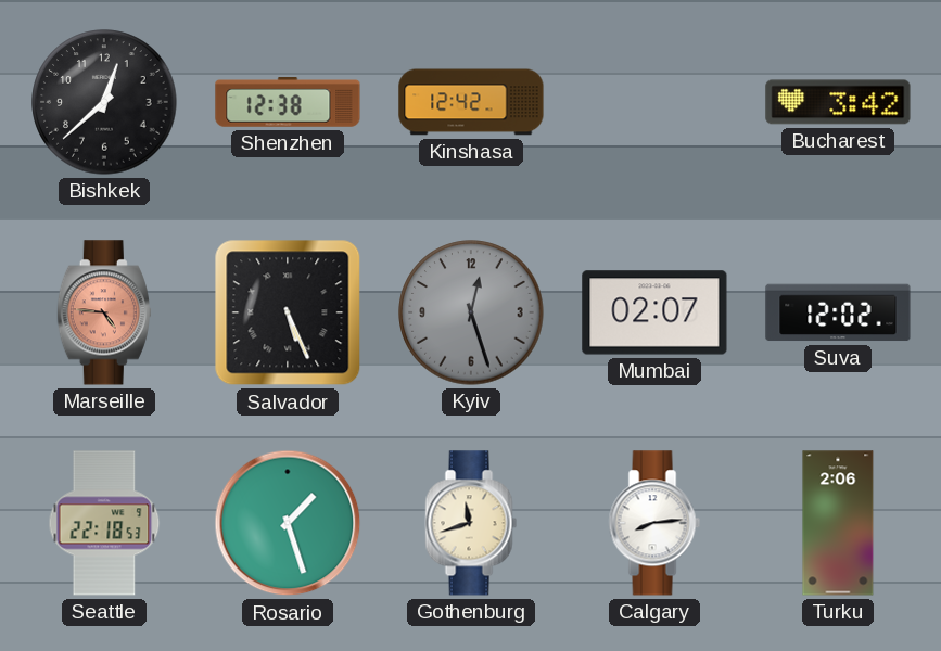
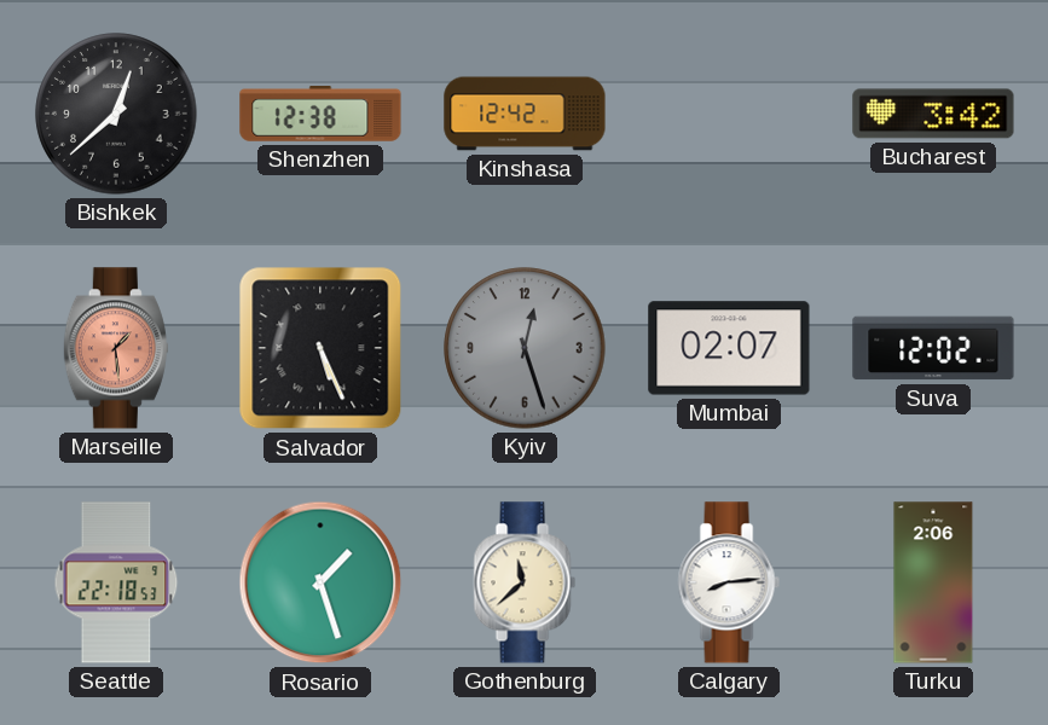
Marseille: 4:46 -> 1:29
Gothenburg: 11:42 -> 11:38
